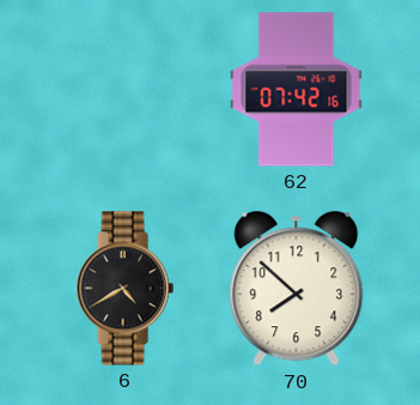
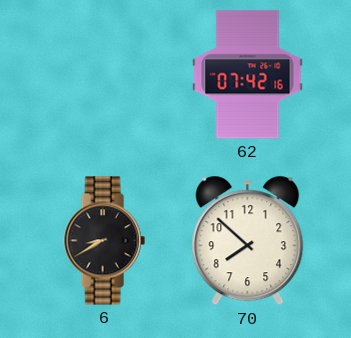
6: 4:40 -> 8:40
